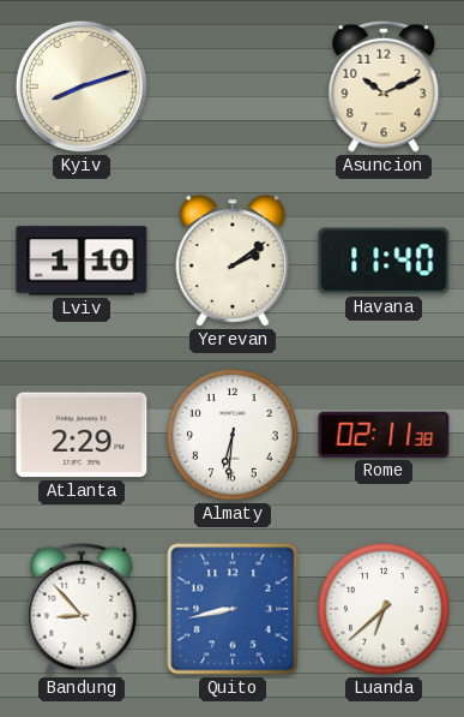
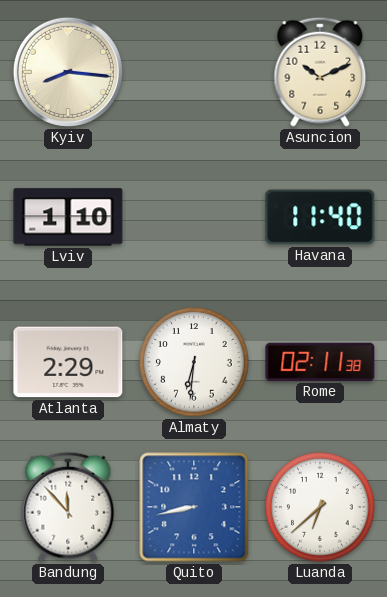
Kyiv: 8:12 -> 8:16
Yerevan: 2:09 -> none
Bandung: 8:53 -> 11:53
